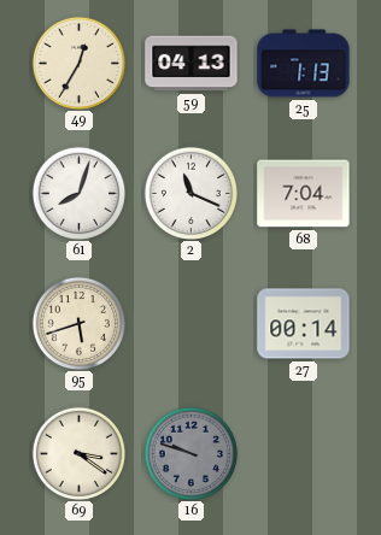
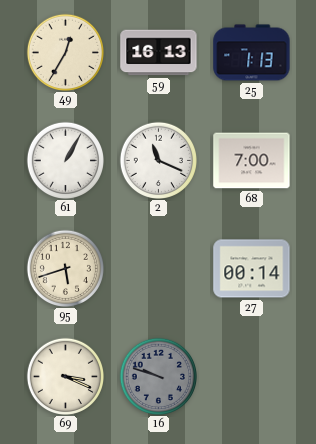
59: 04:13 -> 16:13
61: 8:03 -> 1:05
68: 7:04 -> 7:00
69: 3:21 -> 3:19
